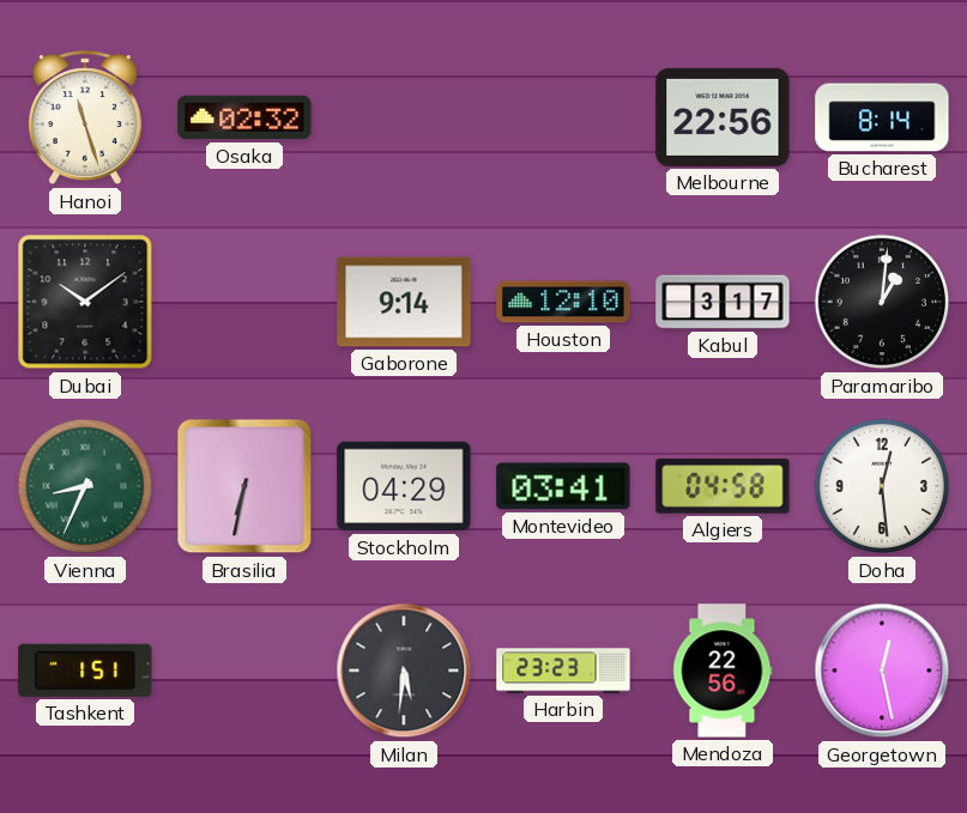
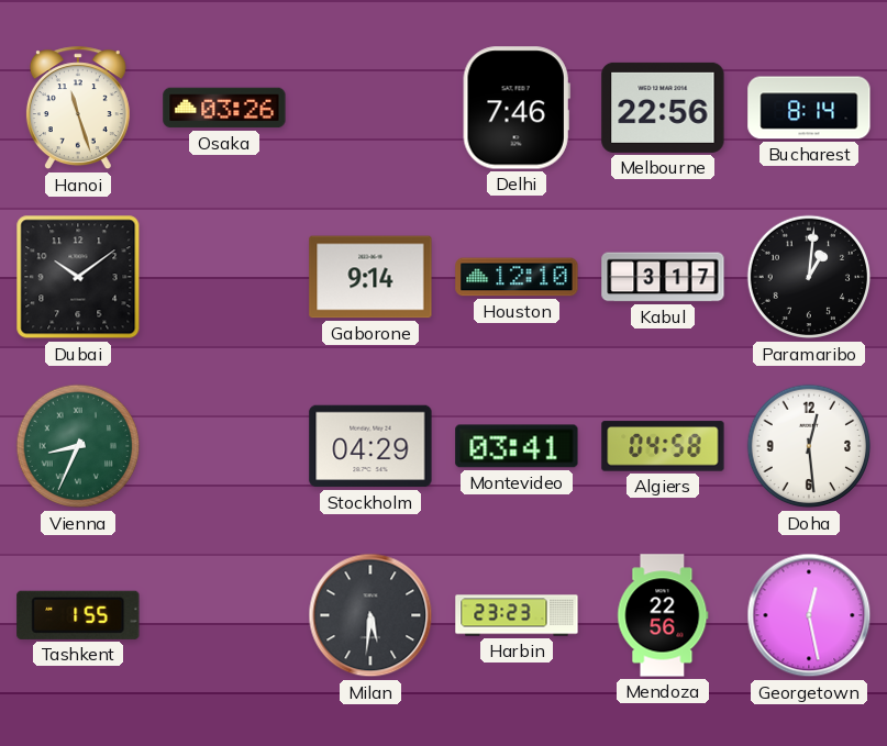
Osaka: 02:32 -> 03:26
Delhi: none -> 7:46
Brasilia: 6:32 -> none
Tashkent: 1:51 -> 1:55
